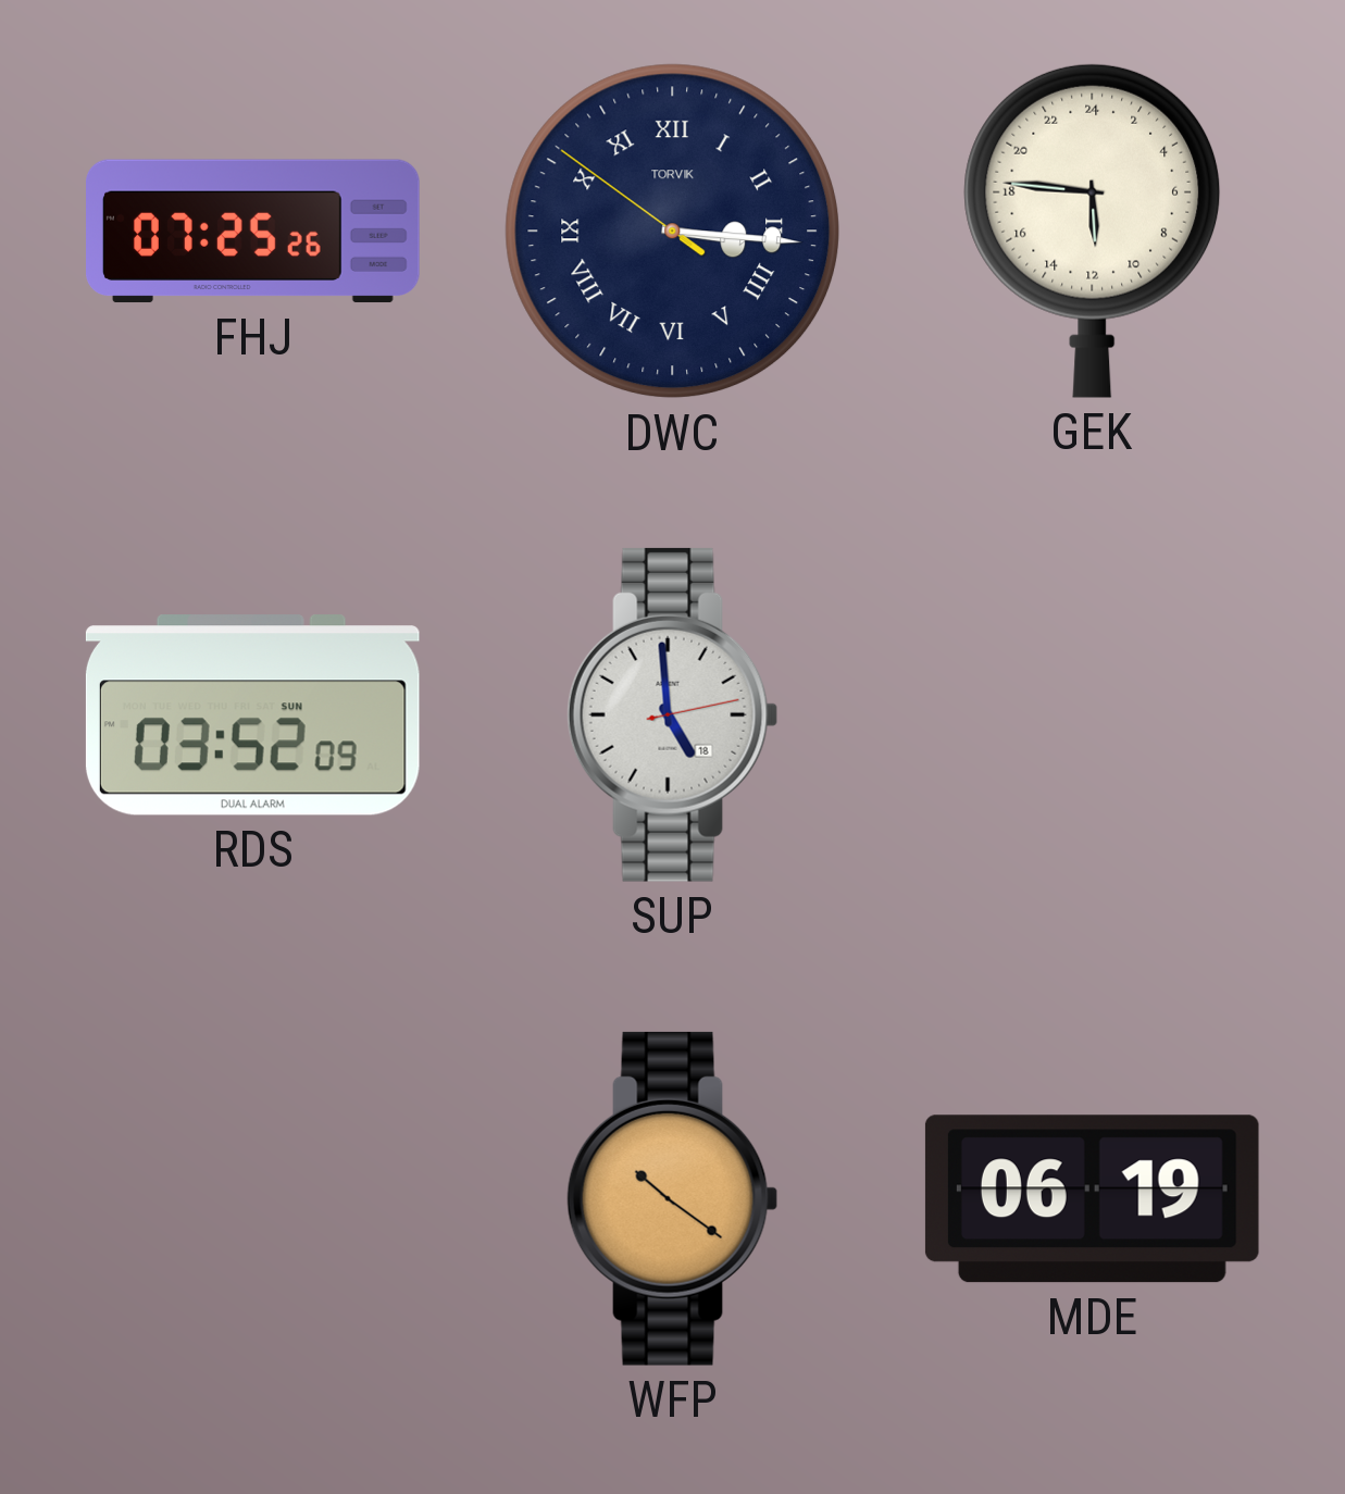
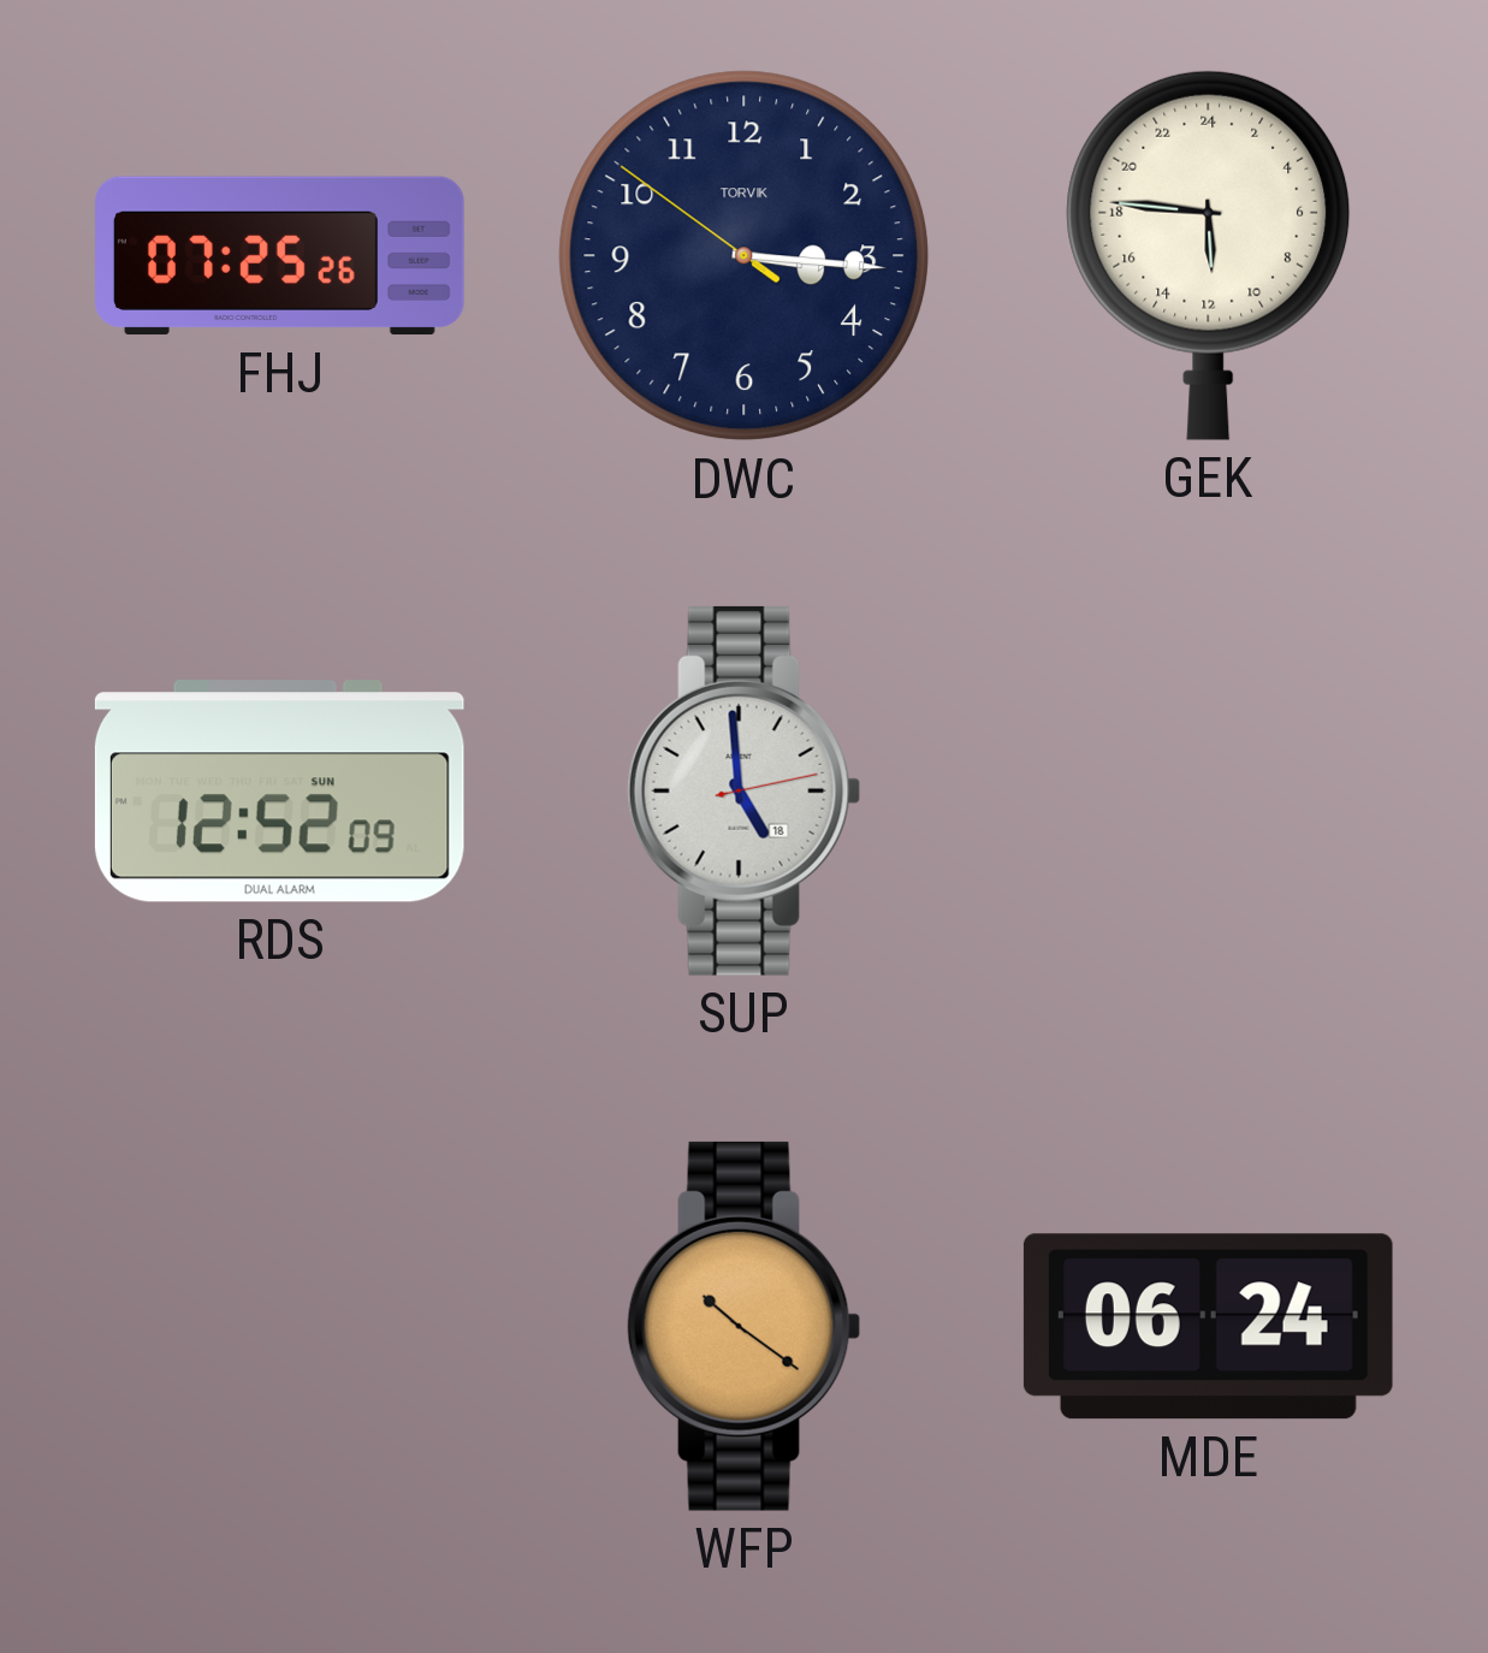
DWC numerals: Roman -> Arabic
RDS: 03:52 -> 12:52
MDE: 06:19 -> 06:24
